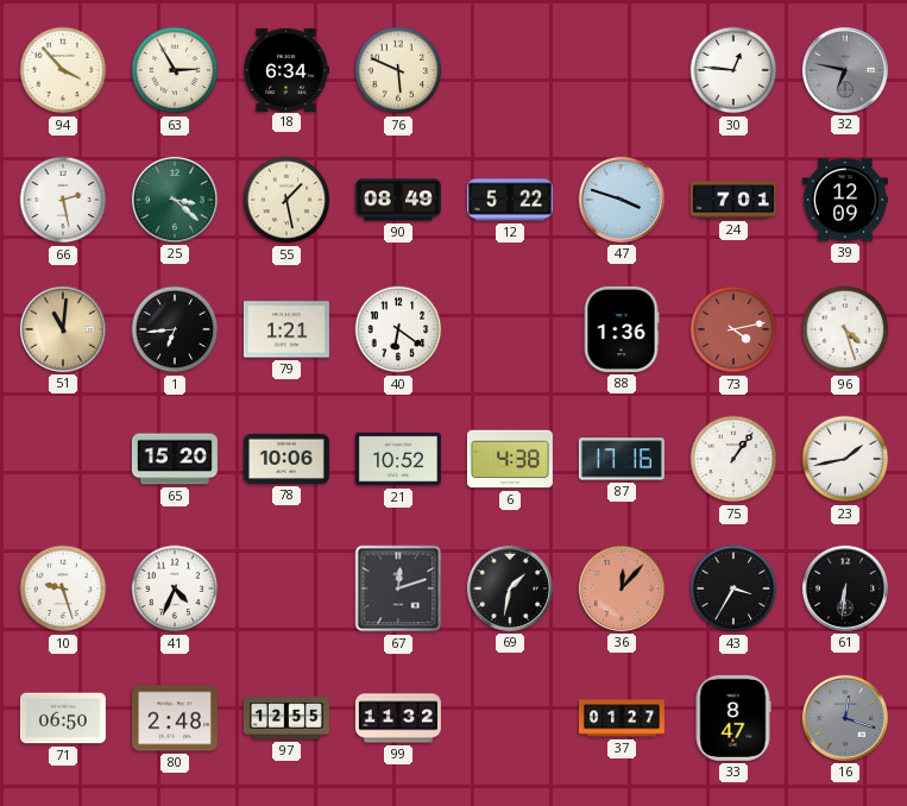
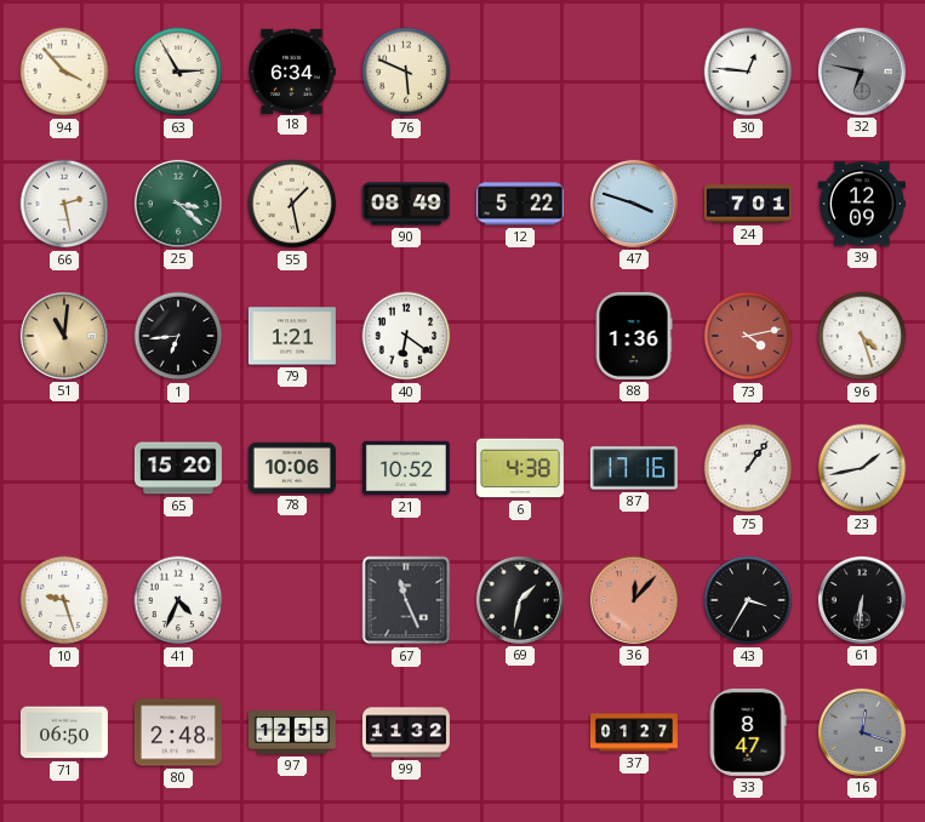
67: 12:12 -> 11:26
